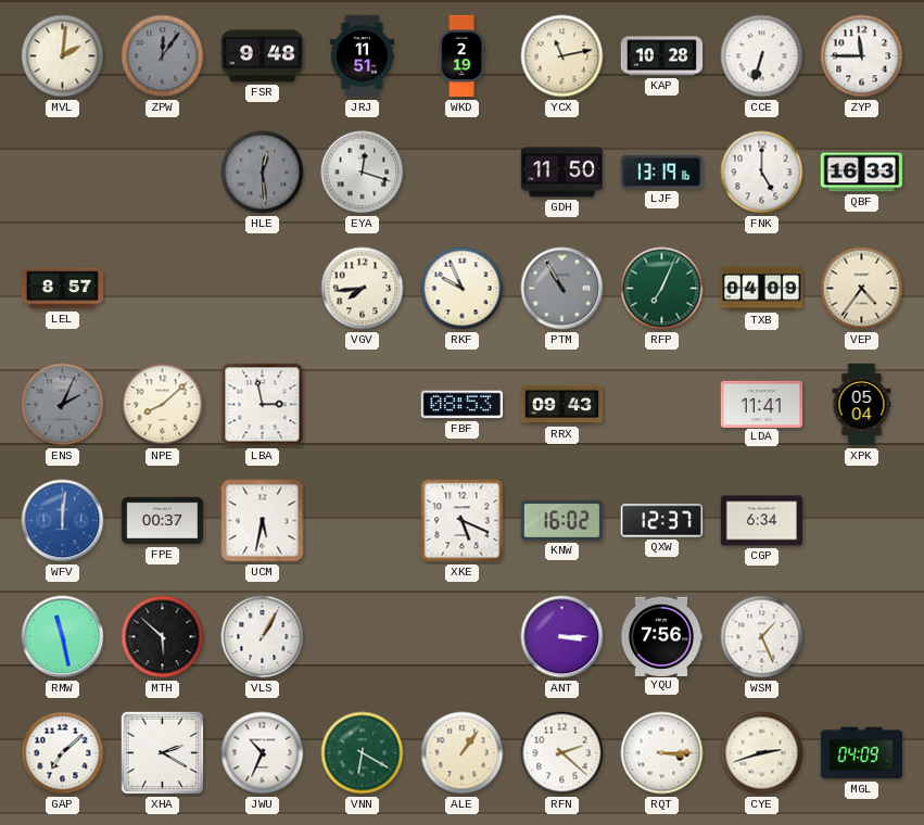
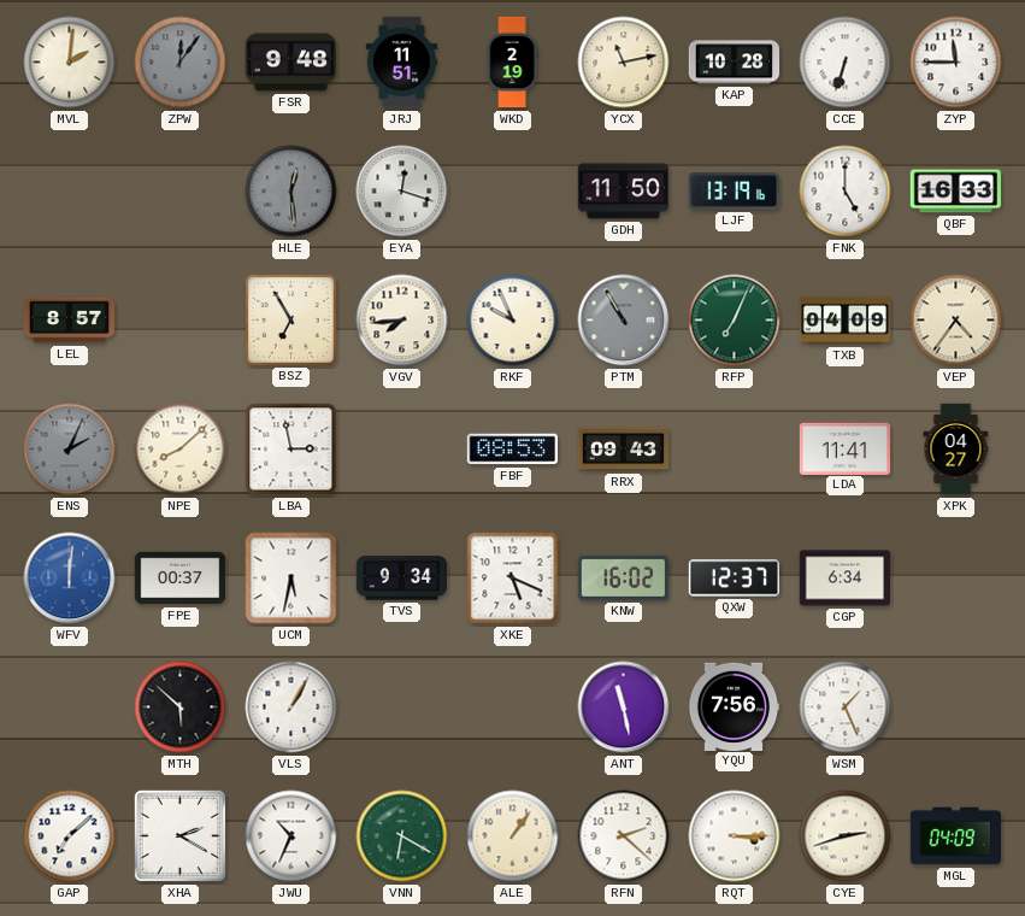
BSZ: none -> 6:55
XPK: 05:04 -> 04:27
TVS: none -> 9:34
RMW: 11:28 -> none
ANT: 3:15 -> 11:28
